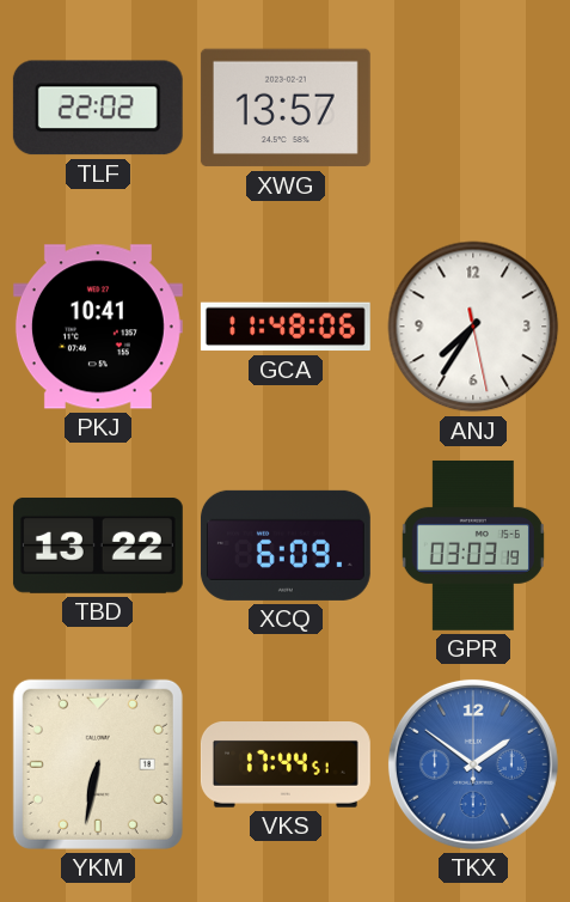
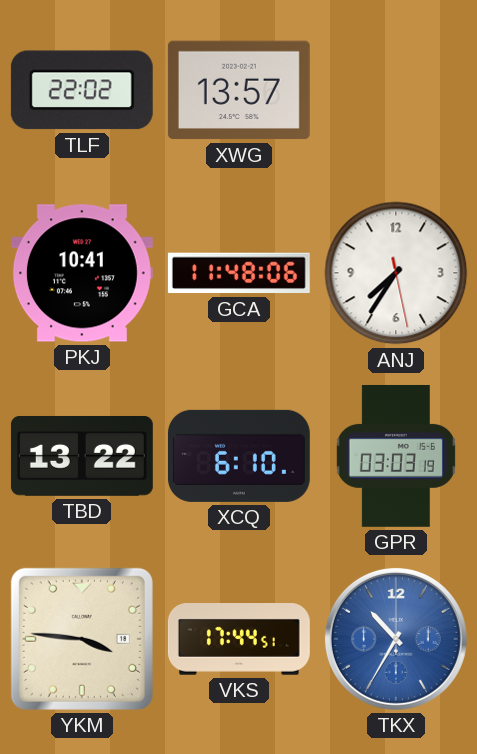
XCQ: 6:09 -> 6:10
YKM: 6:32 -> 3:46
TKX: 1:51 -> 10:35
